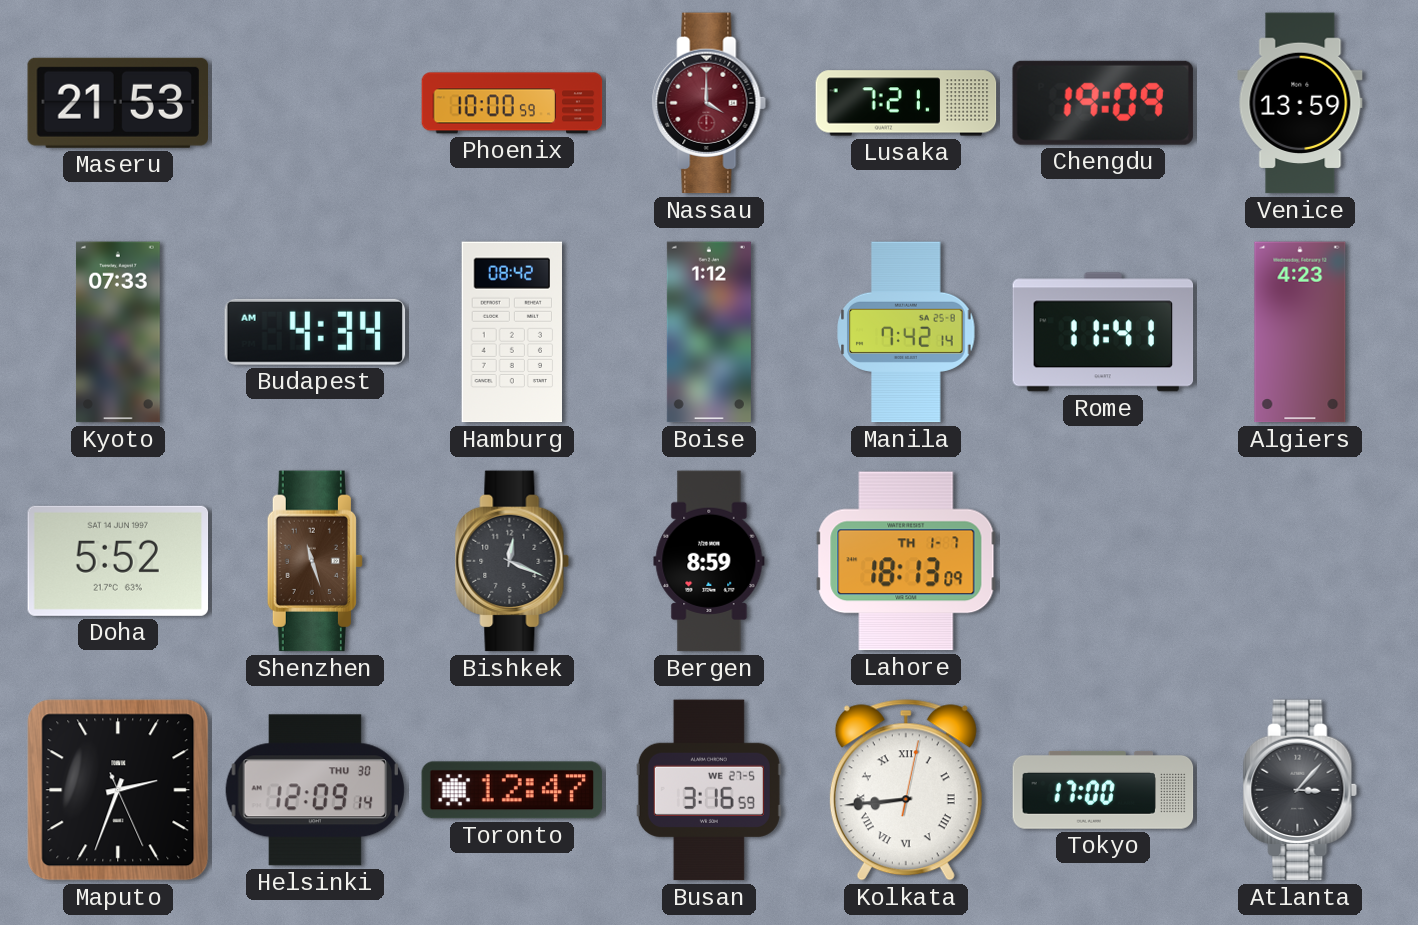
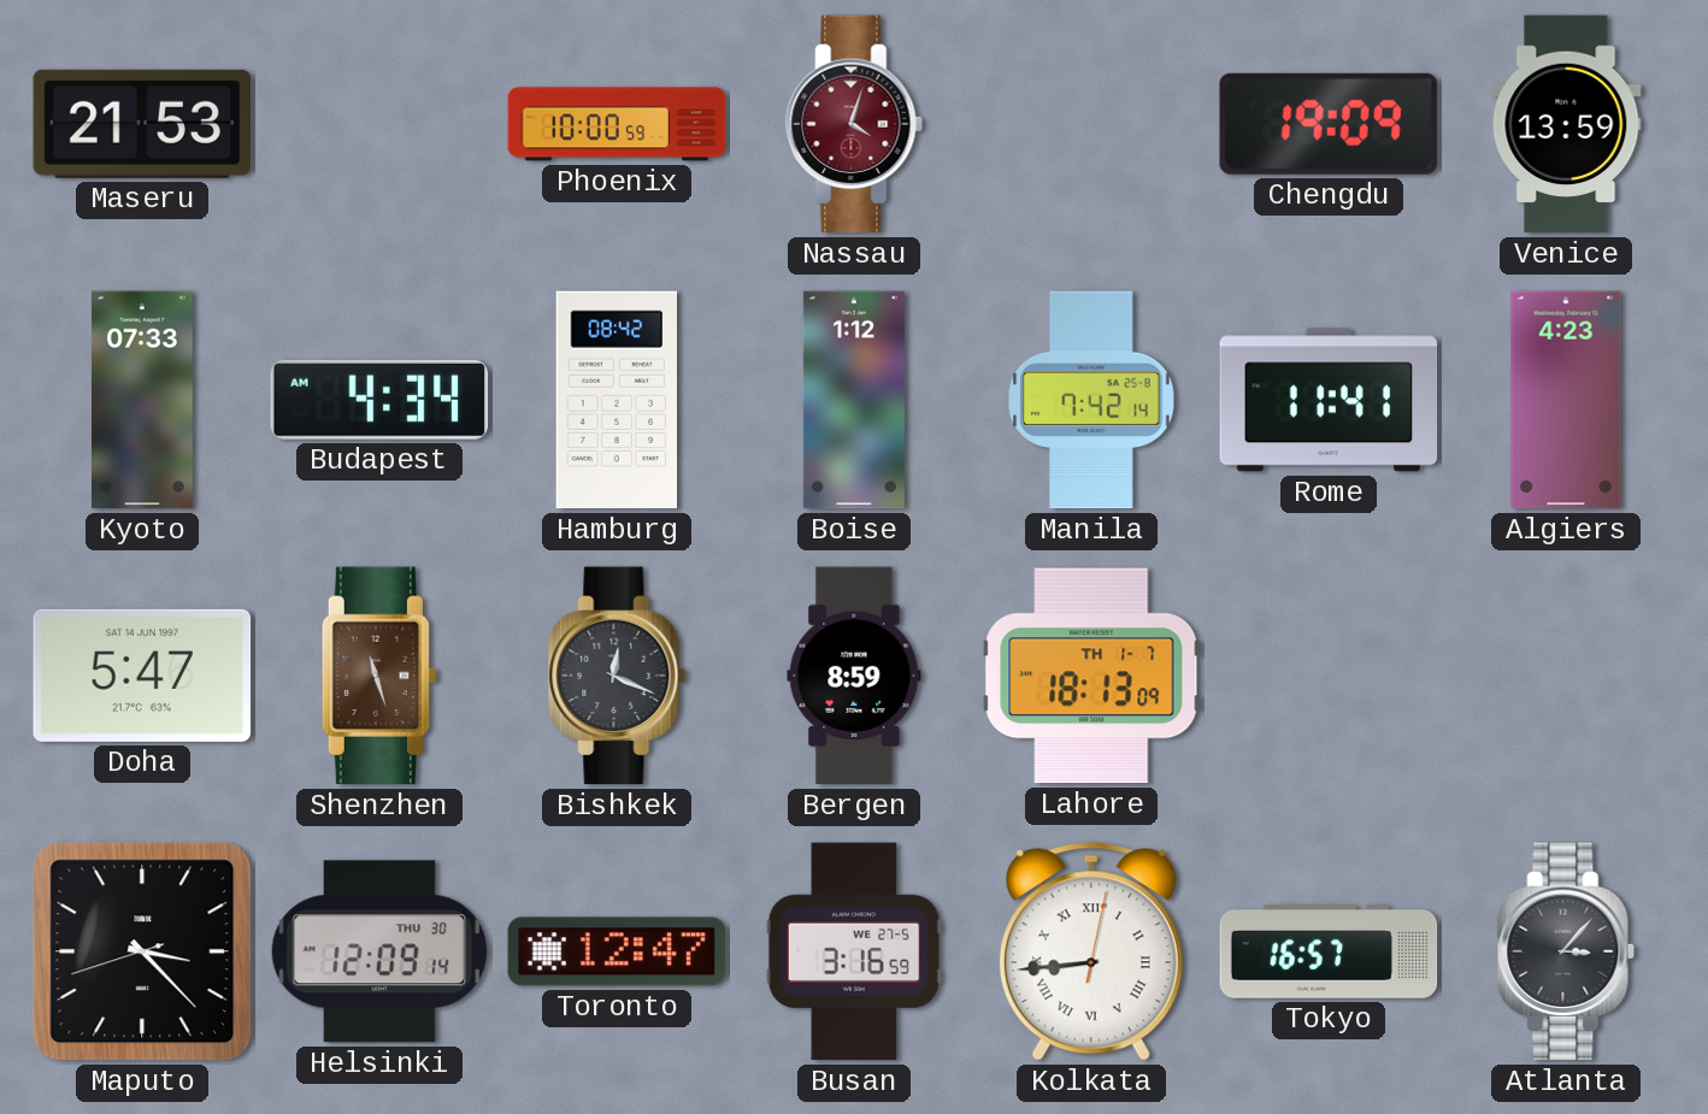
Nassau: 4:00 -> 4:03
Lusaka: 7:21 -> none
Doha: 5:52 -> 5:47
Maputo: 2:33 -> 3:22
Tokyo: 17:00 -> 16:57
